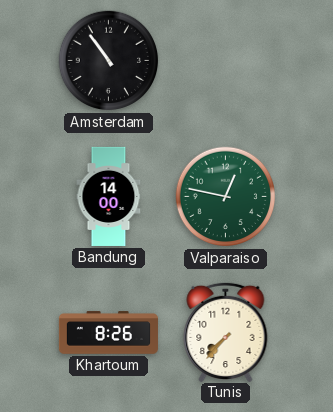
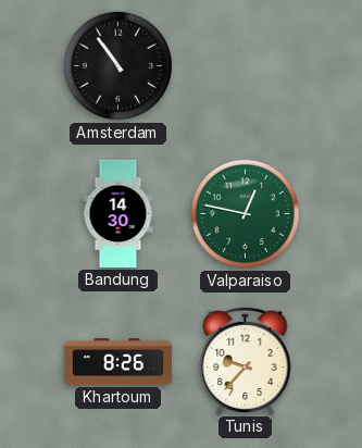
Bandung: 14:00 -> 14:30
Tunis: 7:37 -> 9:37
